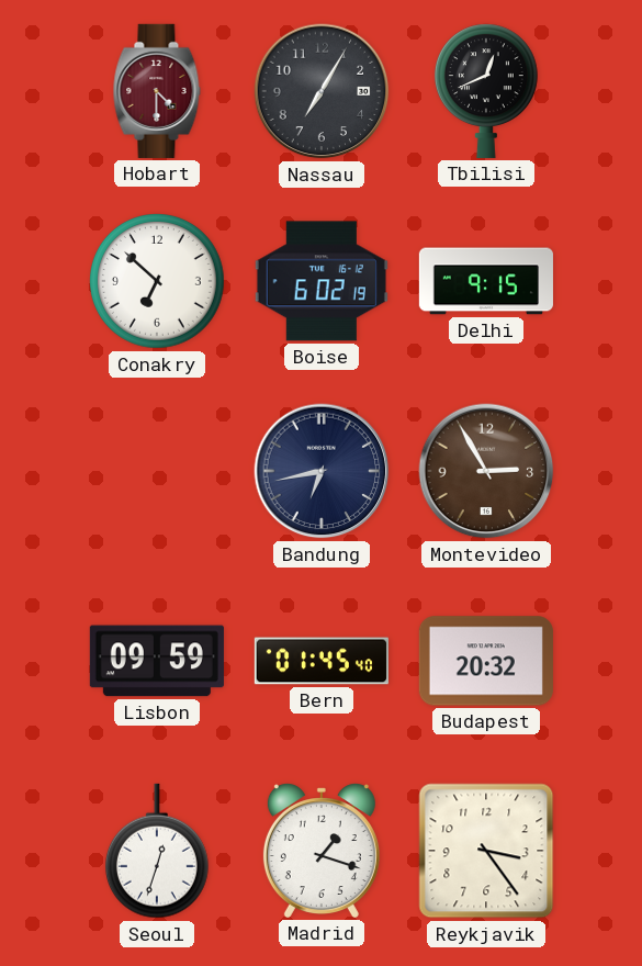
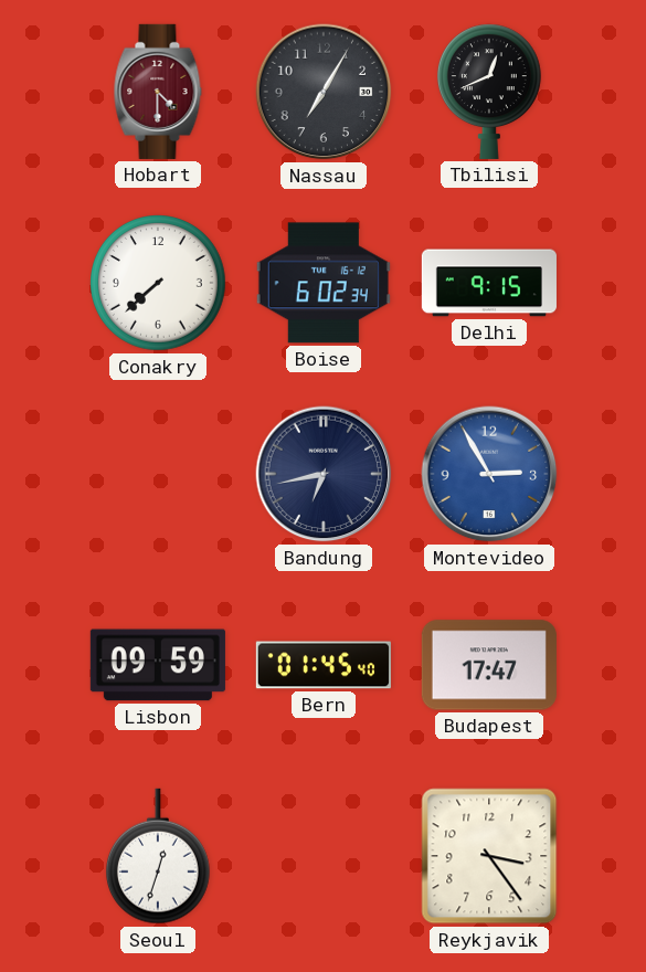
Conakry: 6:52 -> 7:38
Boise: 6:02:19 -> 6:02:34
Montevideo dial: brown -> blue
Budapest: 20:32 -> 17:47
Madrid: 1:18 -> none
